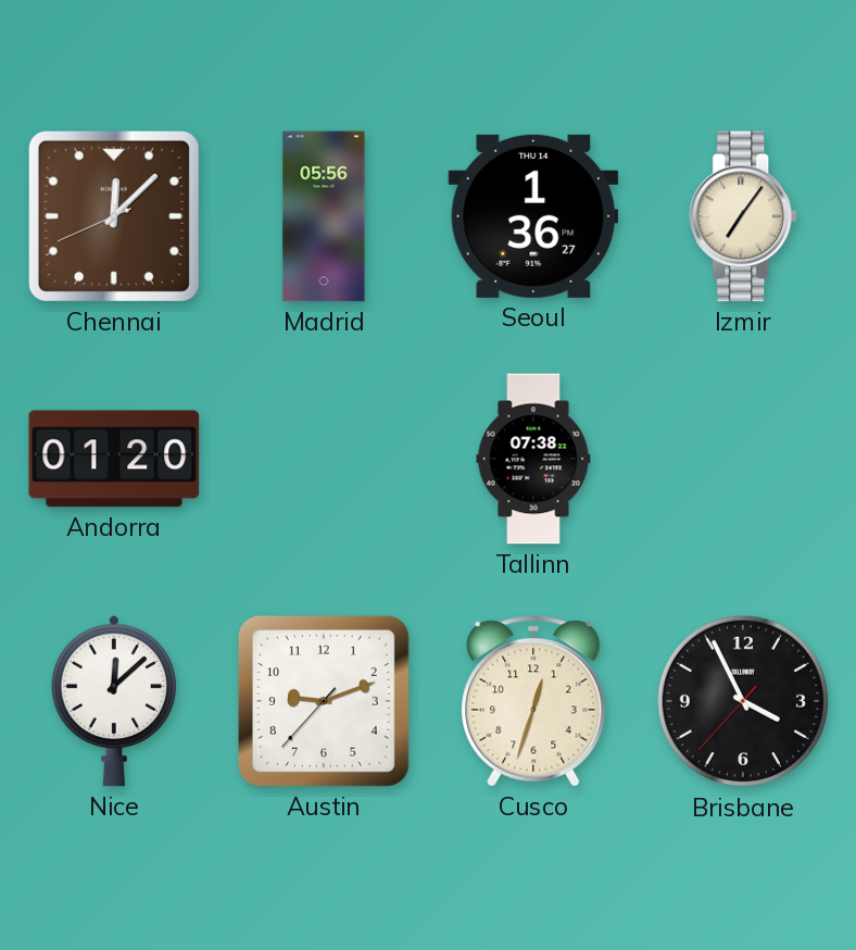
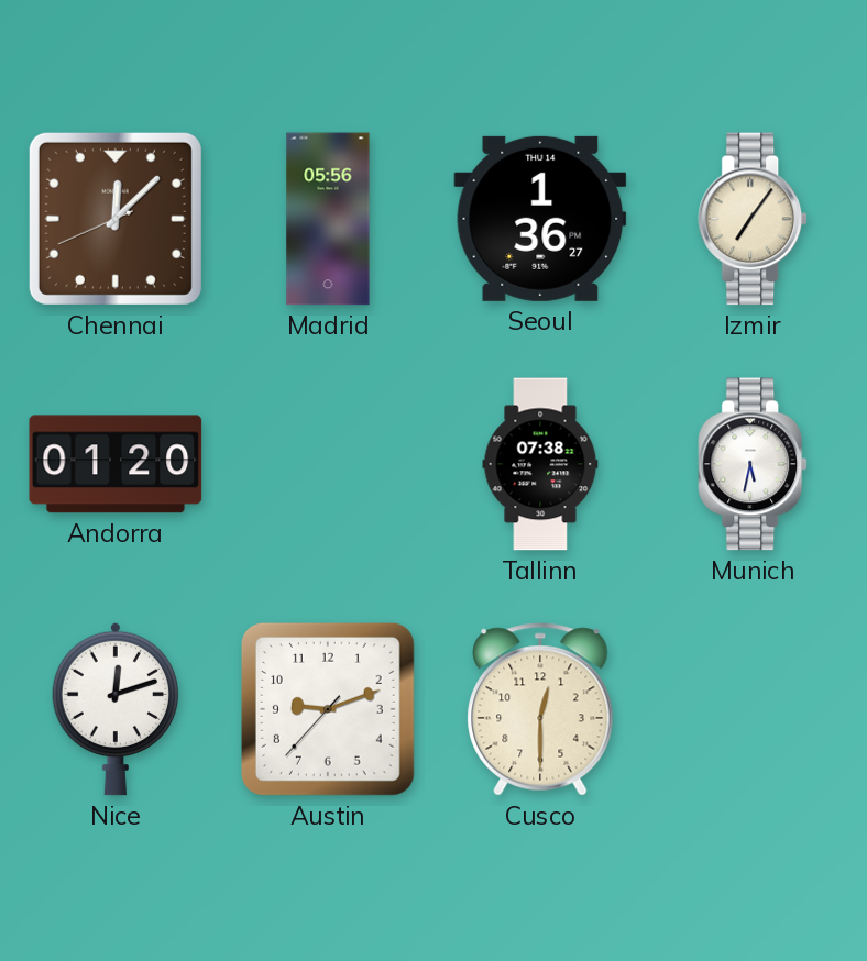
Munich: none -> 5:32
Nice: 12:08 -> 12:12
Cusco: 12:33 -> 12:30
Brisbane: 3:55 -> none
